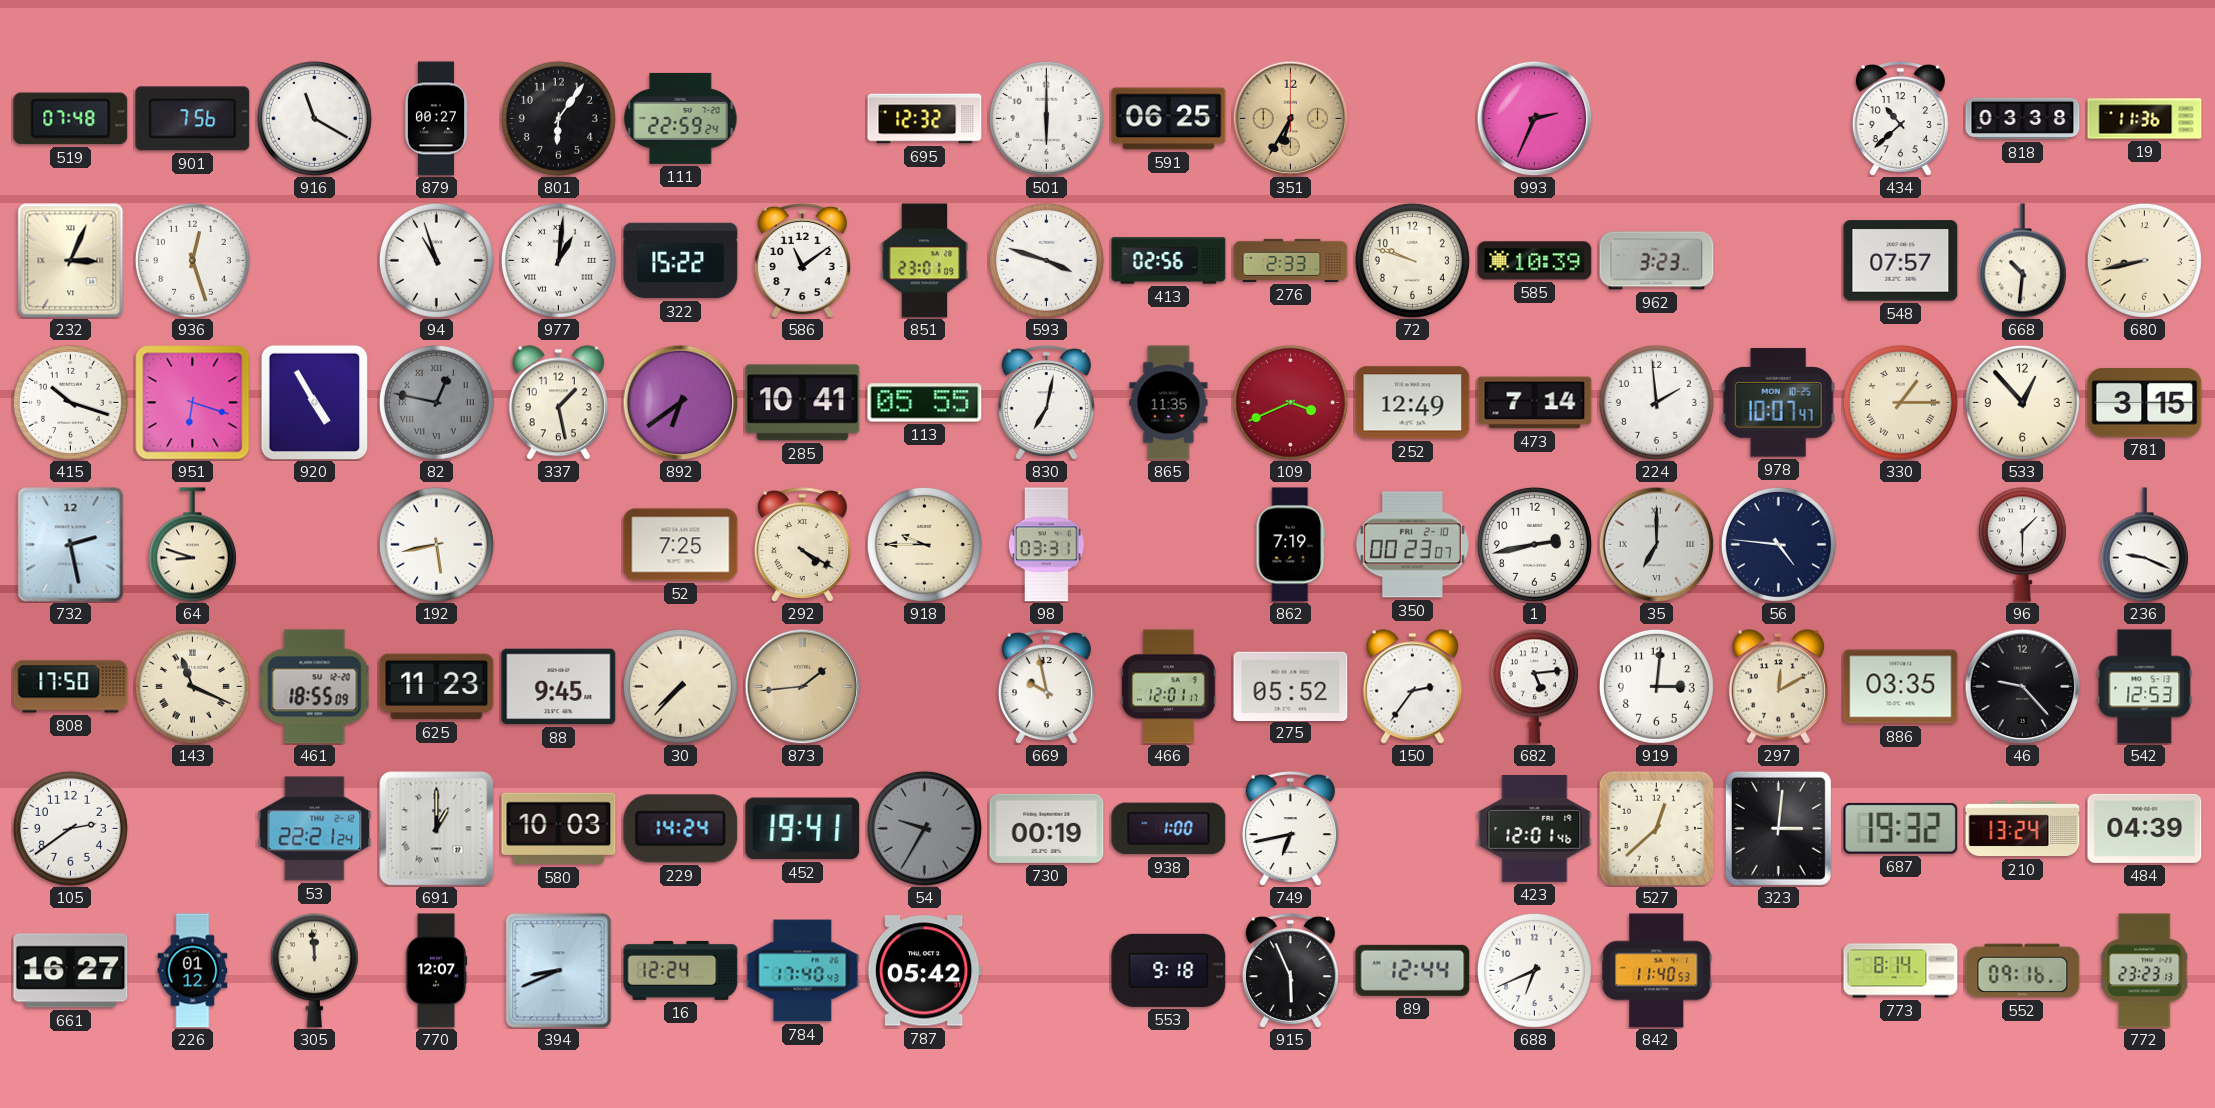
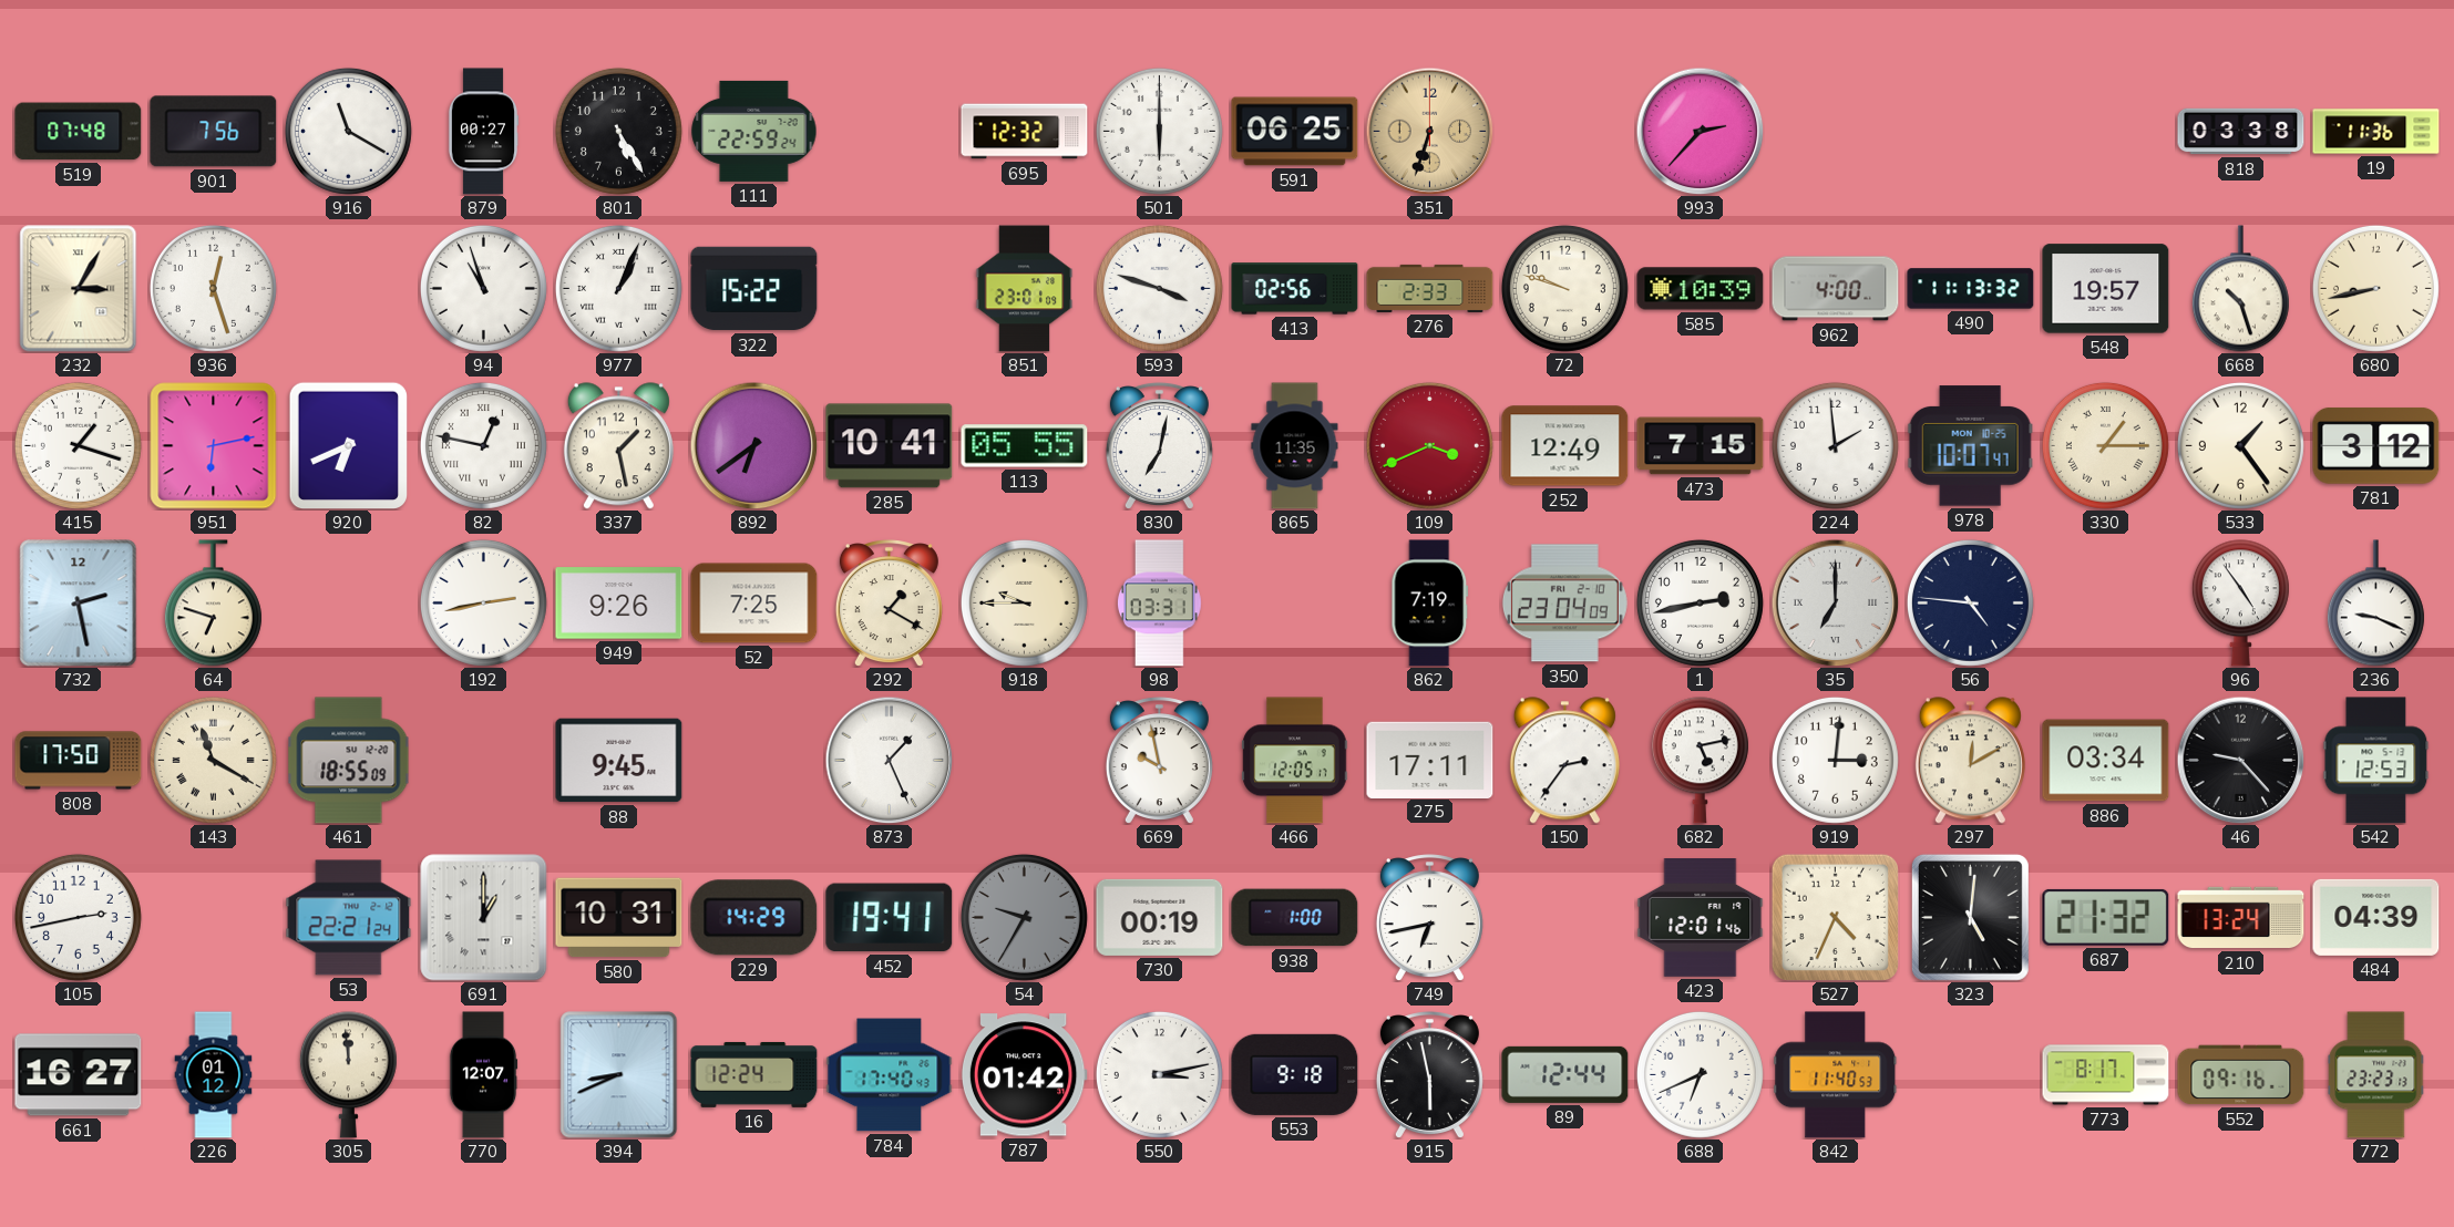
801: 6:06 -> 5:25
351: 6:35 -> 6:33
993: 2:34 -> 2:37
434: 10:38 -> none
232: 3:04 -> 3:05
977: 1:01 -> 1:04
586: 11:09 -> none
962: 3:23 -> 4:00
490: none -> 11:13
548: 07:57 -> 19:57
668: 10:31 -> 10:27
415: 10:18 -> 1:18
951: 6:18 -> 6:13
920: 4:55 -> 6:41
82 dial: grey -> white
473: 7:14 -> 7:15
533: 12:53 -> 1:24
781: 3:15 -> 3:12
64: 8:48 -> 6:48
192: 5:43 -> 2:43
949: none -> 9:26
292: 4:20 -> 1:20
350: 00:23 -> 23:04
96: 1:30 -> 4:54
143: 11:19 -> 11:20
625: 11:23 -> none
30: 7:37 -> none
873: 1:44 -> 1:26
873 dial: champagne -> white
466: 12:01 -> 12:05
275: 05:52 -> 17:11
682: 5:14 -> 5:13
886: 03:35 -> 03:34
105: 2:39 -> 2:43
580: 10:03 -> 10:31
229: 14:24 -> 14:29
527: 12:38 -> 4:34
323: 3:01 -> 5:01
687: 19:32 -> 21:32
787: 05:42 -> 01:42
550: none -> 3:13
915: 5:56 -> 5:58
773: 8:14 -> 8:17
